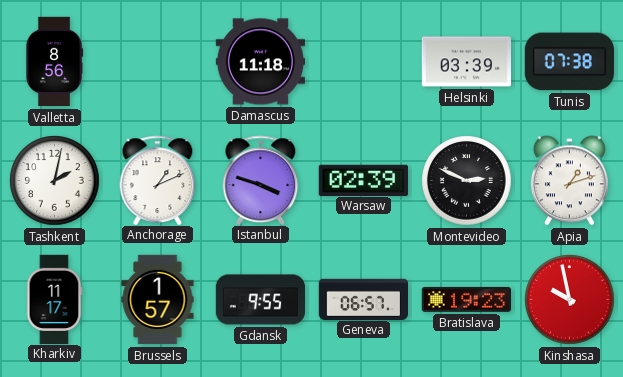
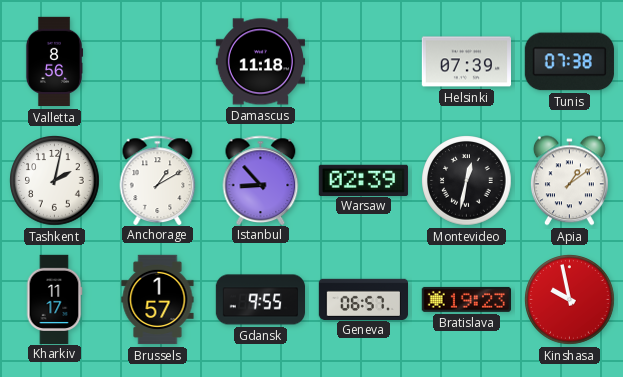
Helsinki: 03:39 -> 07:39
Anchorage: 1:11 -> 1:10
Istanbul: 3:48 -> 8:53
Montevideo: 2:49 -> 12:32
Apia: 1:12 -> 1:09
